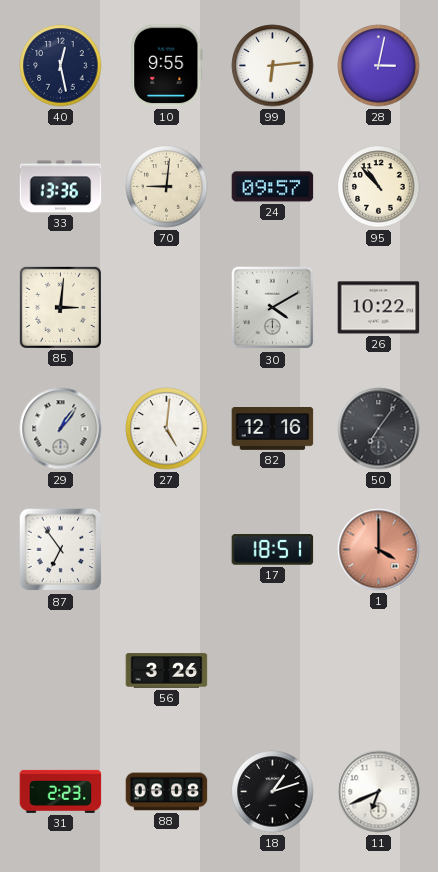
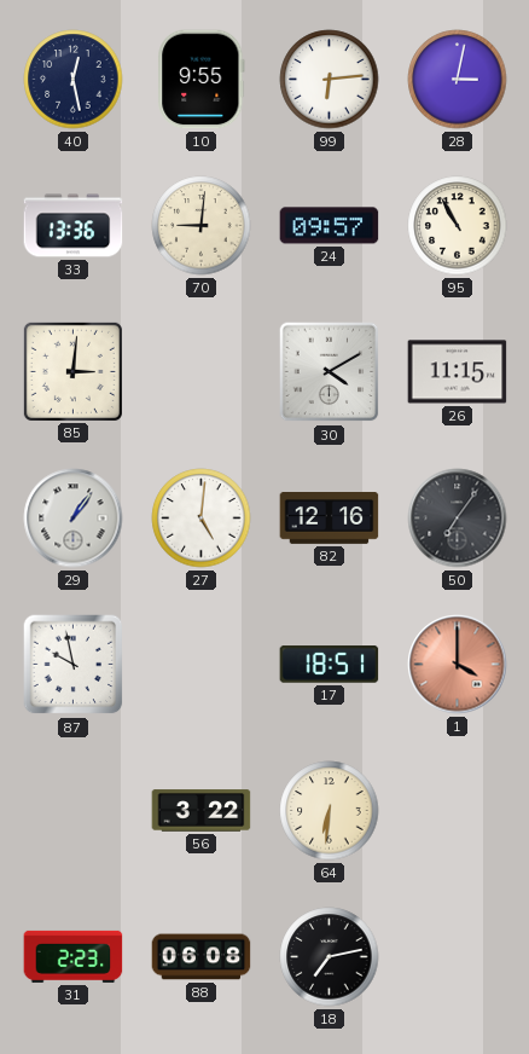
95: 10:53 -> 10:55
26: 10:22 -> 11:15
87: 6:54 -> 9:58
56: 3:26 -> 3:22
64: none -> 6:31
18: 1:12 -> 7:13
11: 6:41 -> none
